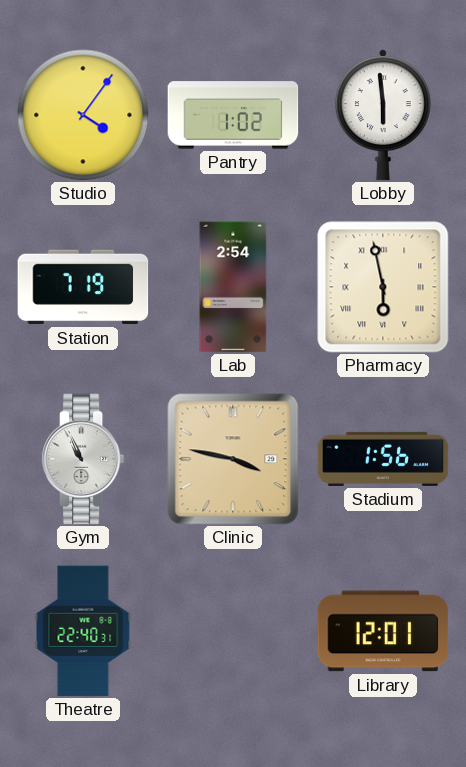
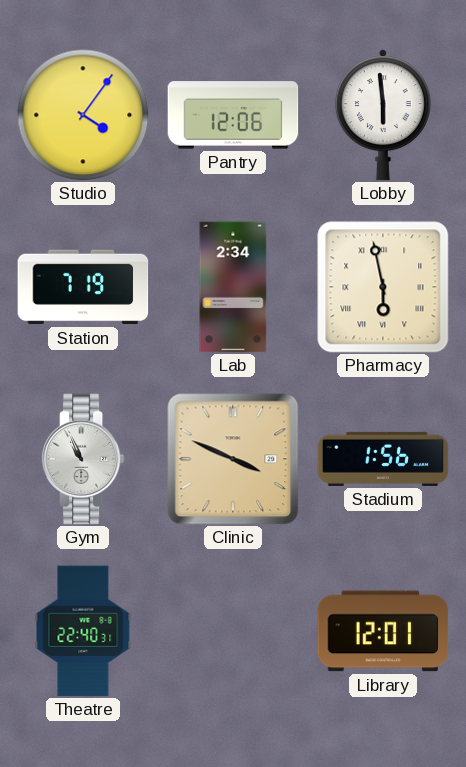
Pantry: 1:02 -> 12:06
Lab: 2:54 -> 2:34
Clinic: 3:47 -> 3:49
